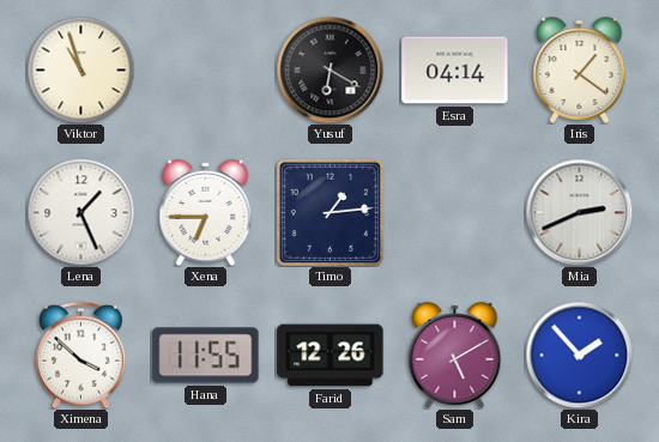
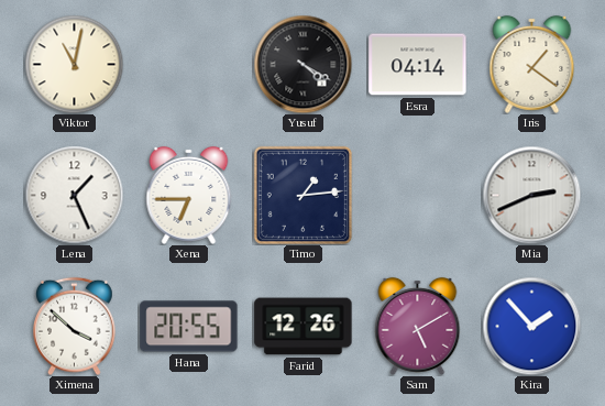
Viktor: 10:57 -> 11:02
Yusuf: 6:20 -> 4:20
Hana: 11:55 -> 20:55
